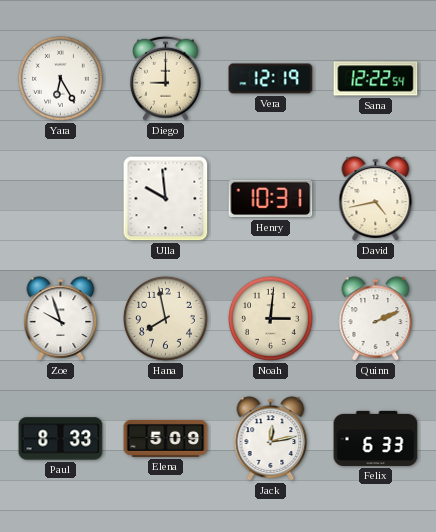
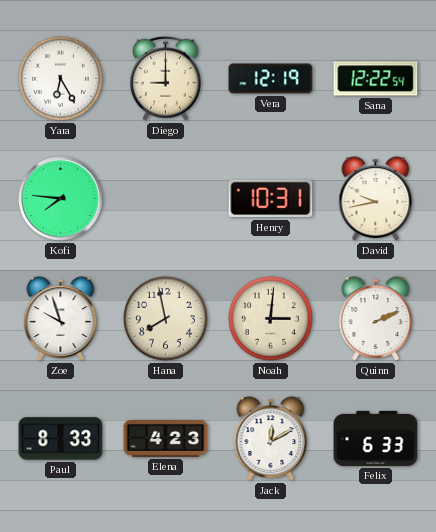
Kofi: none -> 7:46
Ulla: 9:59 -> none
David: 4:43 -> 9:43
Elena: 5:09 -> 4:23
Jack: 12:13 -> 12:10
